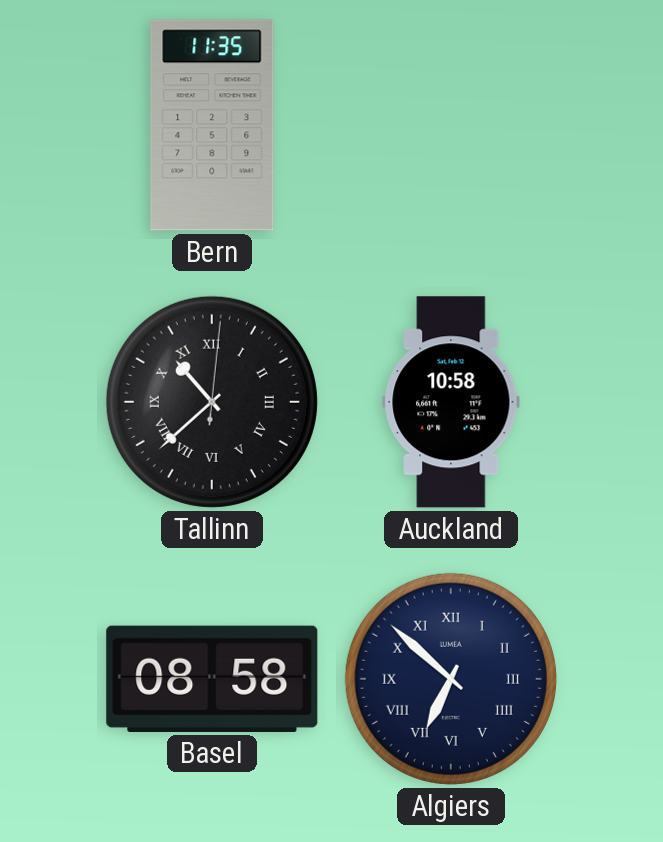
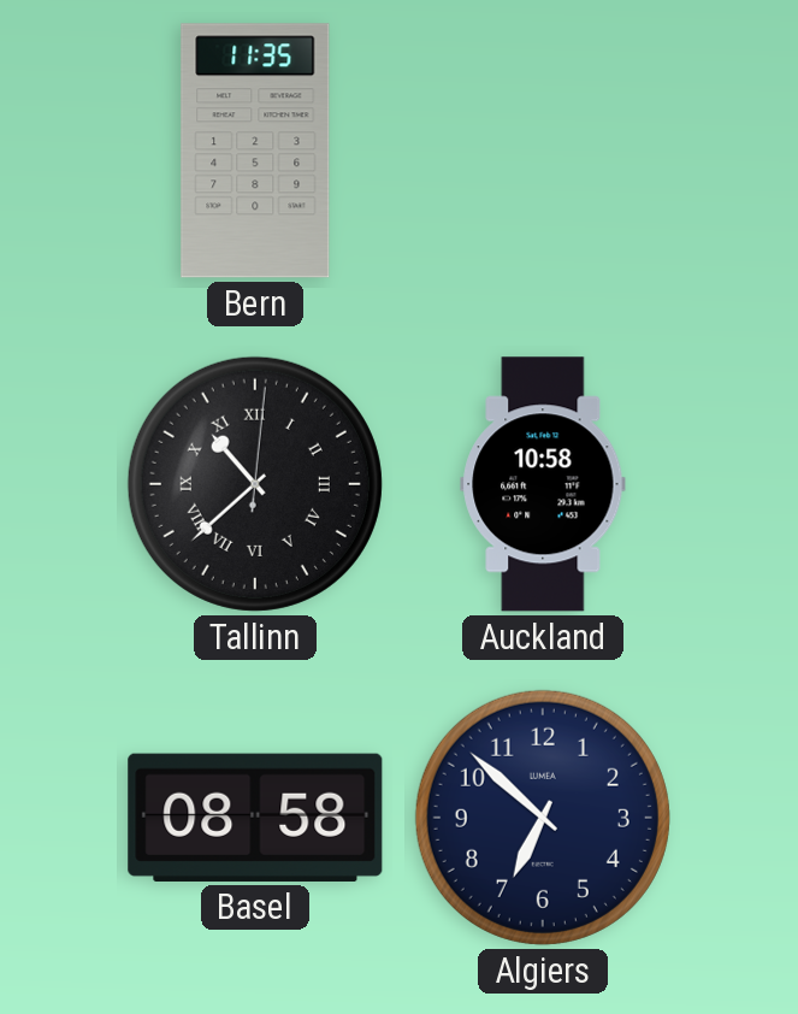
Algiers numerals: Roman -> Arabic
